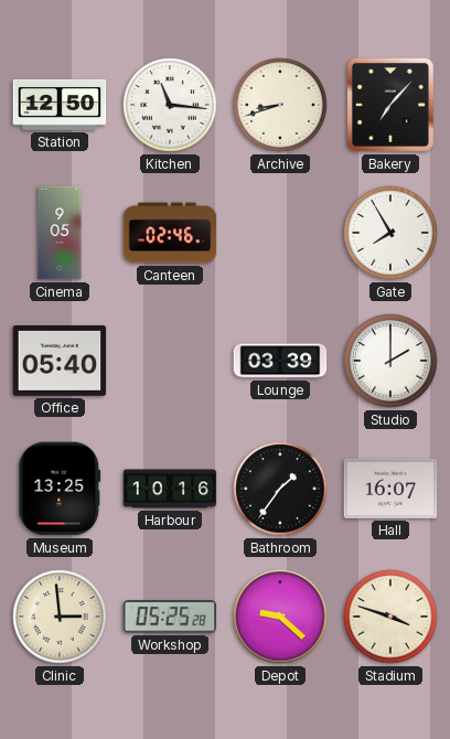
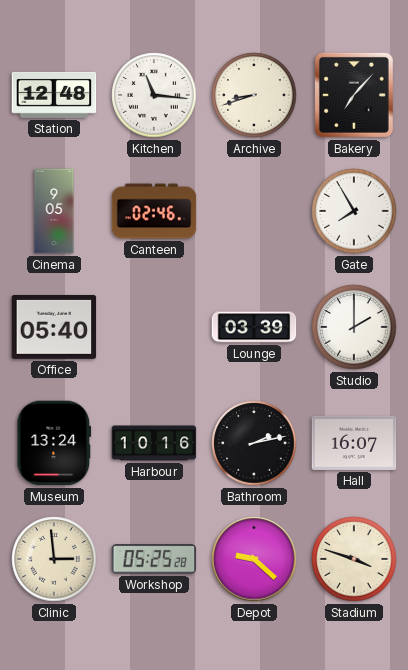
Station: 12:50 -> 12:48
Museum: 13:25 -> 13:24
Bathroom: 1:36 -> 2:13
